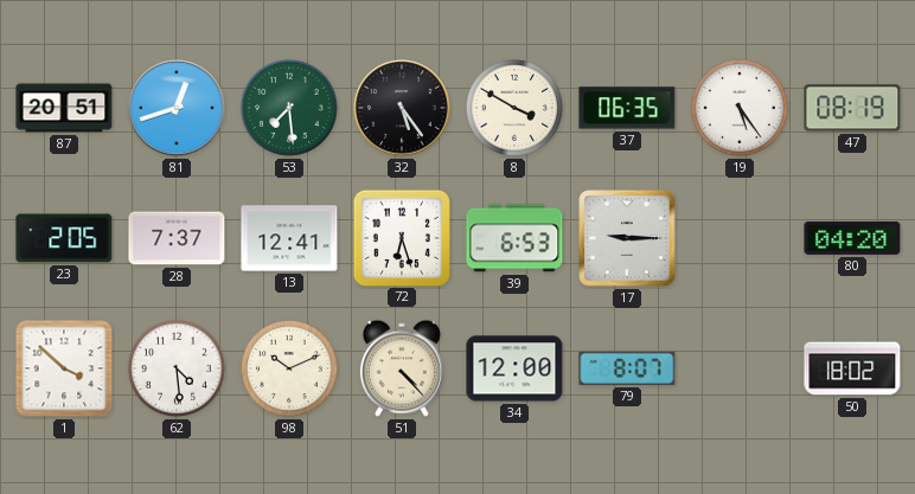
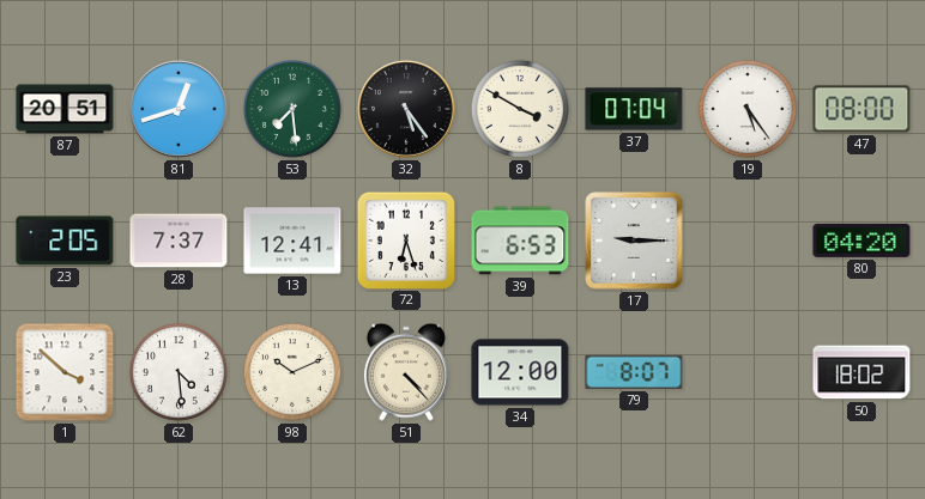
37: 06:35 -> 07:04
47: 08:19 -> 08:00
